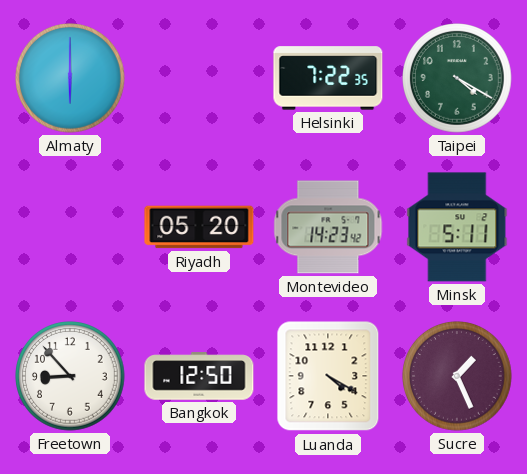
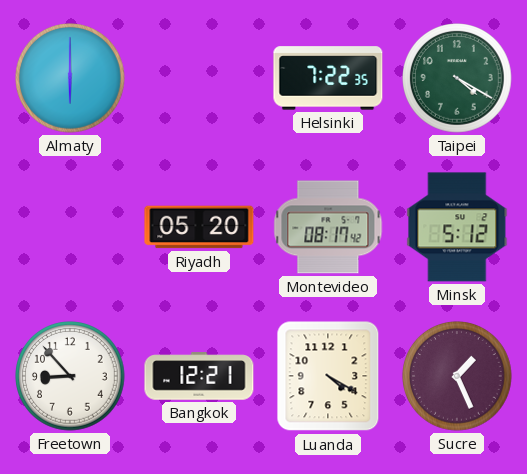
Montevideo: 14:23 -> 08:17
Minsk: 5:11 -> 5:12
Bangkok: 12:50 -> 12:21
